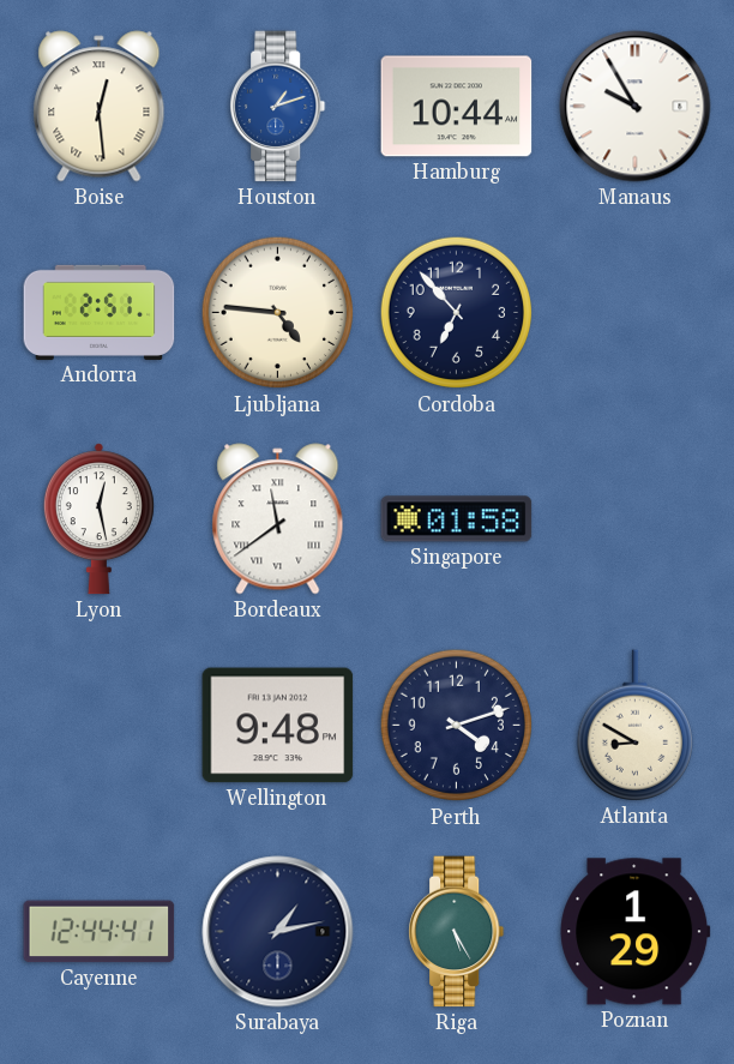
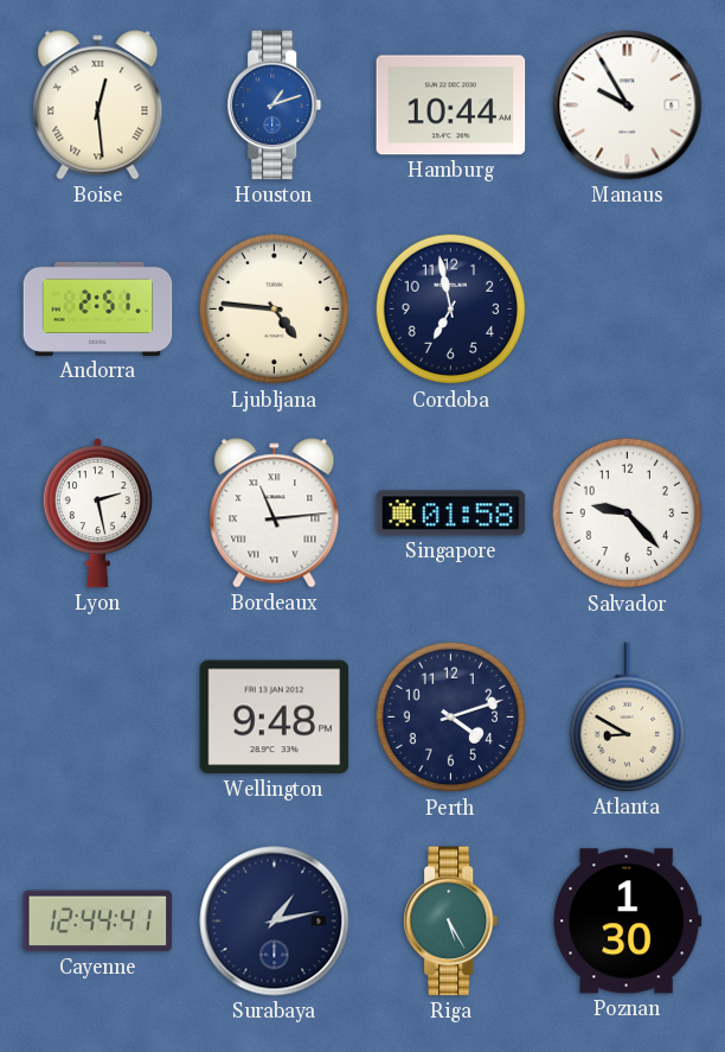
Cordoba: 6:53 -> 6:58
Lyon: 12:28 -> 2:28
Bordeaux: 11:39 -> 11:14
Salvador: none -> 9:23
Poznan: 1:29 -> 1:30
